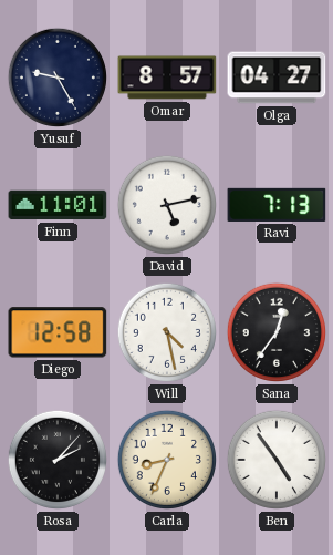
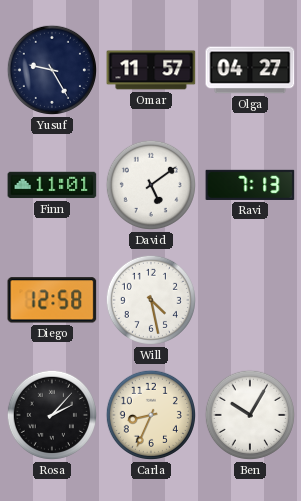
Omar: 8:57 -> 11:57
David: 5:13 -> 5:09
Sana: 12:36 -> none
Ben: 4:54 -> 10:05
